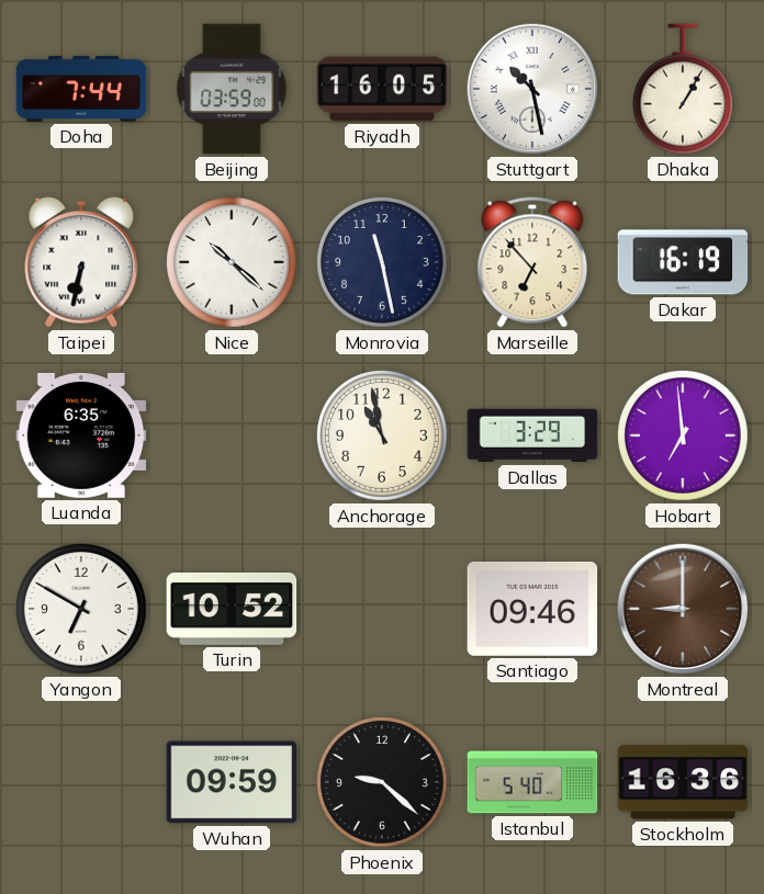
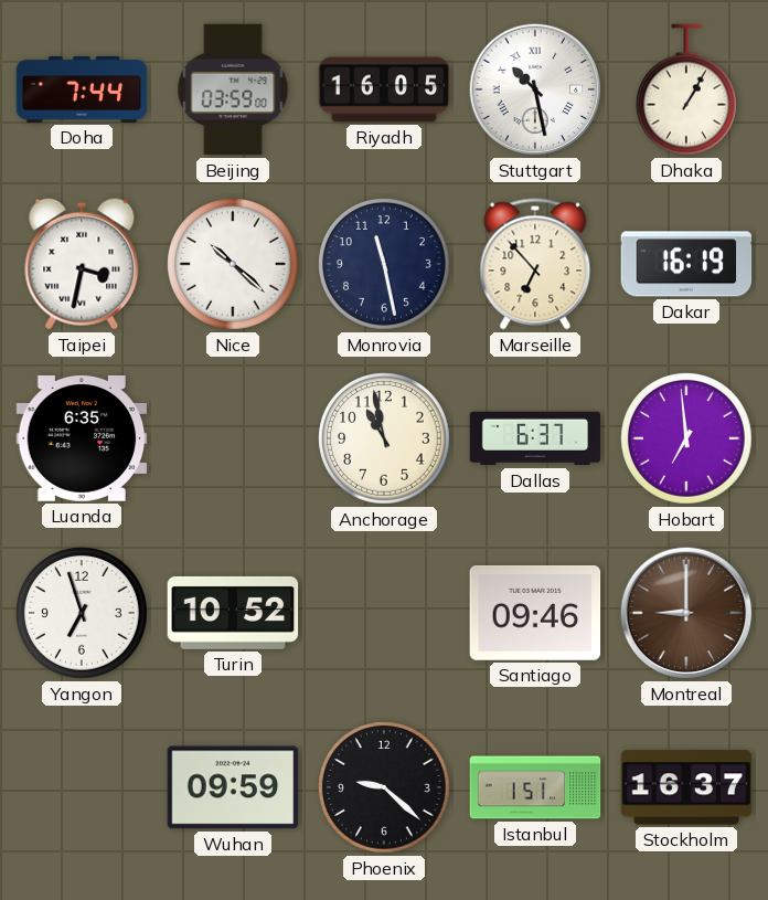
Taipei: 6:32 -> 3:32
Dallas: 3:29 -> 6:37
Yangon: 6:50 -> 6:57
Istanbul: 5:40 -> 1:51
Stockholm: 16:36 -> 16:37
